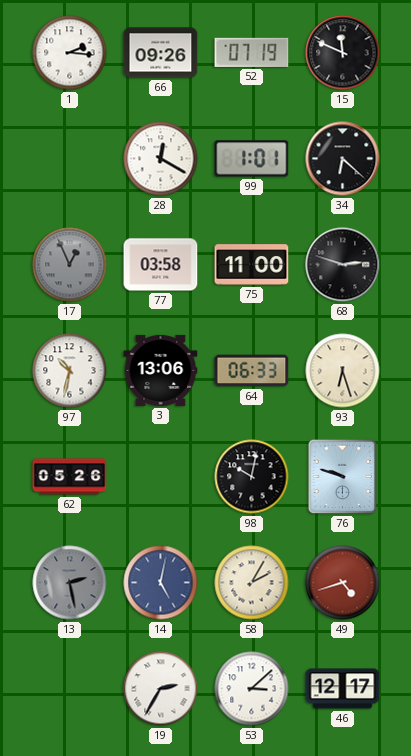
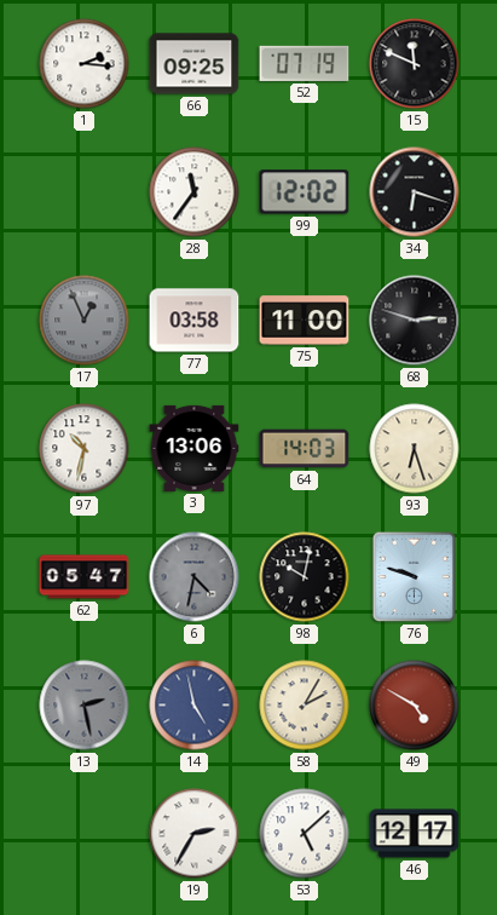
66: 09:26 -> 09:25
28: 12:20 -> 11:36
99: 1:01 -> 12:02
34: 6:22 -> 6:18
64: 06:33 -> 14:03
62: 05:26 -> 05:47
6: none -> 4:32
14: 5:02 -> 4:58
49: 4:42 -> 4:50
53: 3:08 -> 5:08
